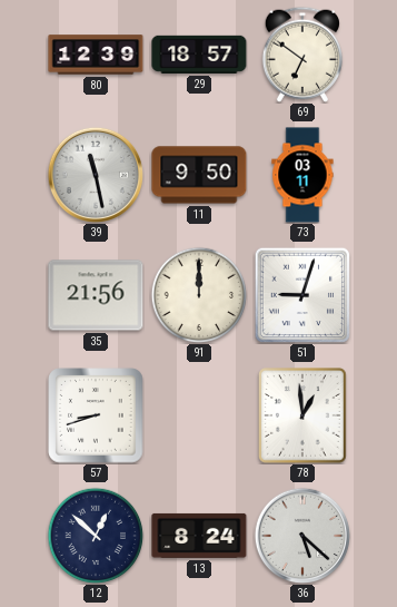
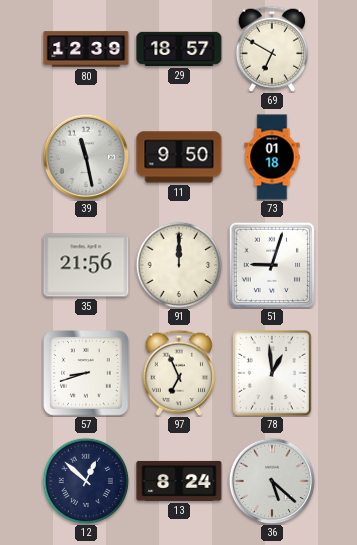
69: 6:51 -> 6:50
73: 03:11 -> 01:18
97: none -> 6:56
